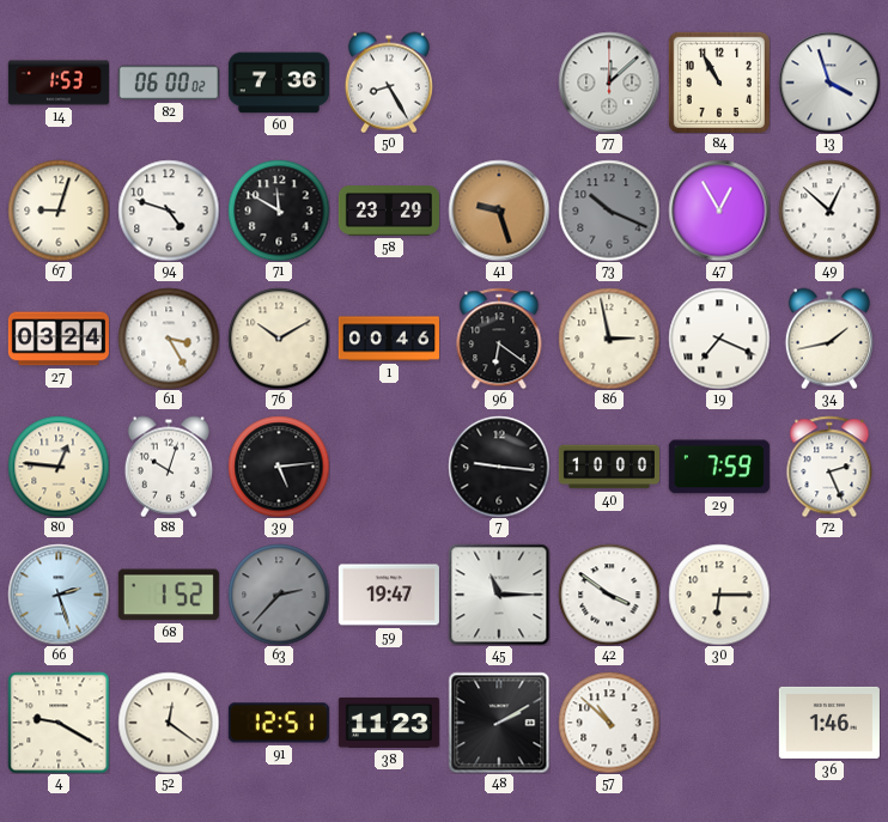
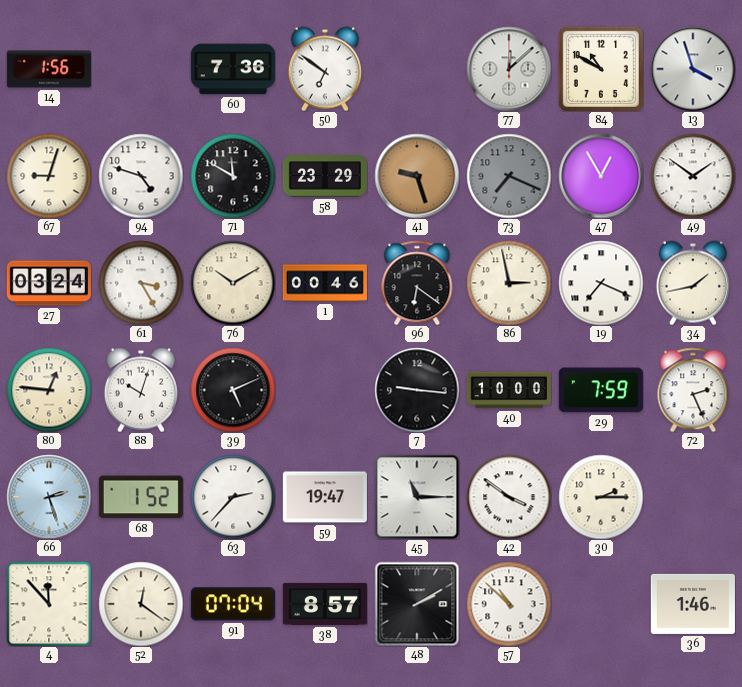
14: 1:53 -> 1:56
82: 06:00 -> none
50: 8:25 -> 6:51
84: 10:55 -> 10:50
73: 10:19 -> 7:19
49: 12:52 -> 1:51
39: 5:14 -> 5:11
63 dial: grey -> white
30: 6:15 -> 2:15
4: 9:20 -> 11:53
91: 12:51 -> 07:04
38: 11:23 -> 8:57
